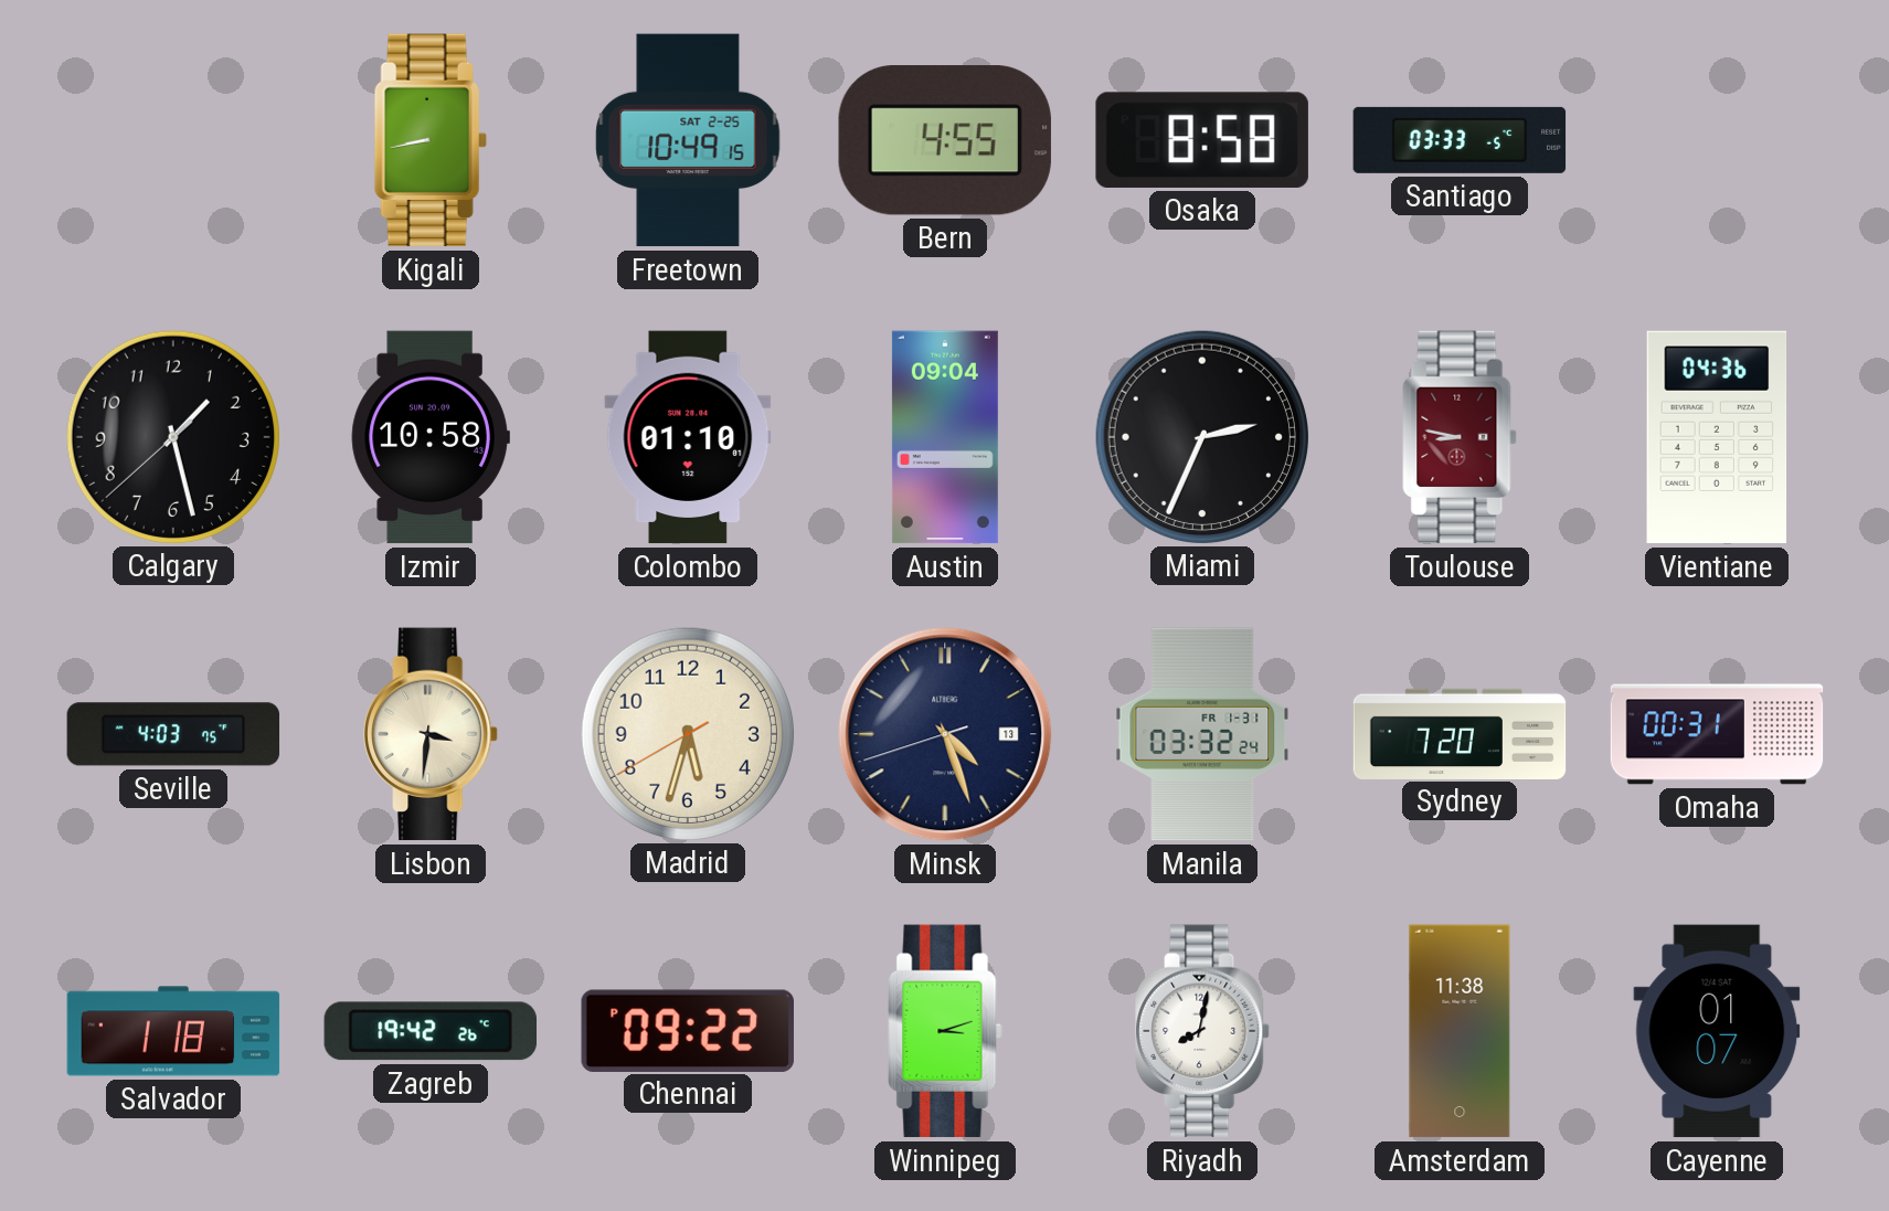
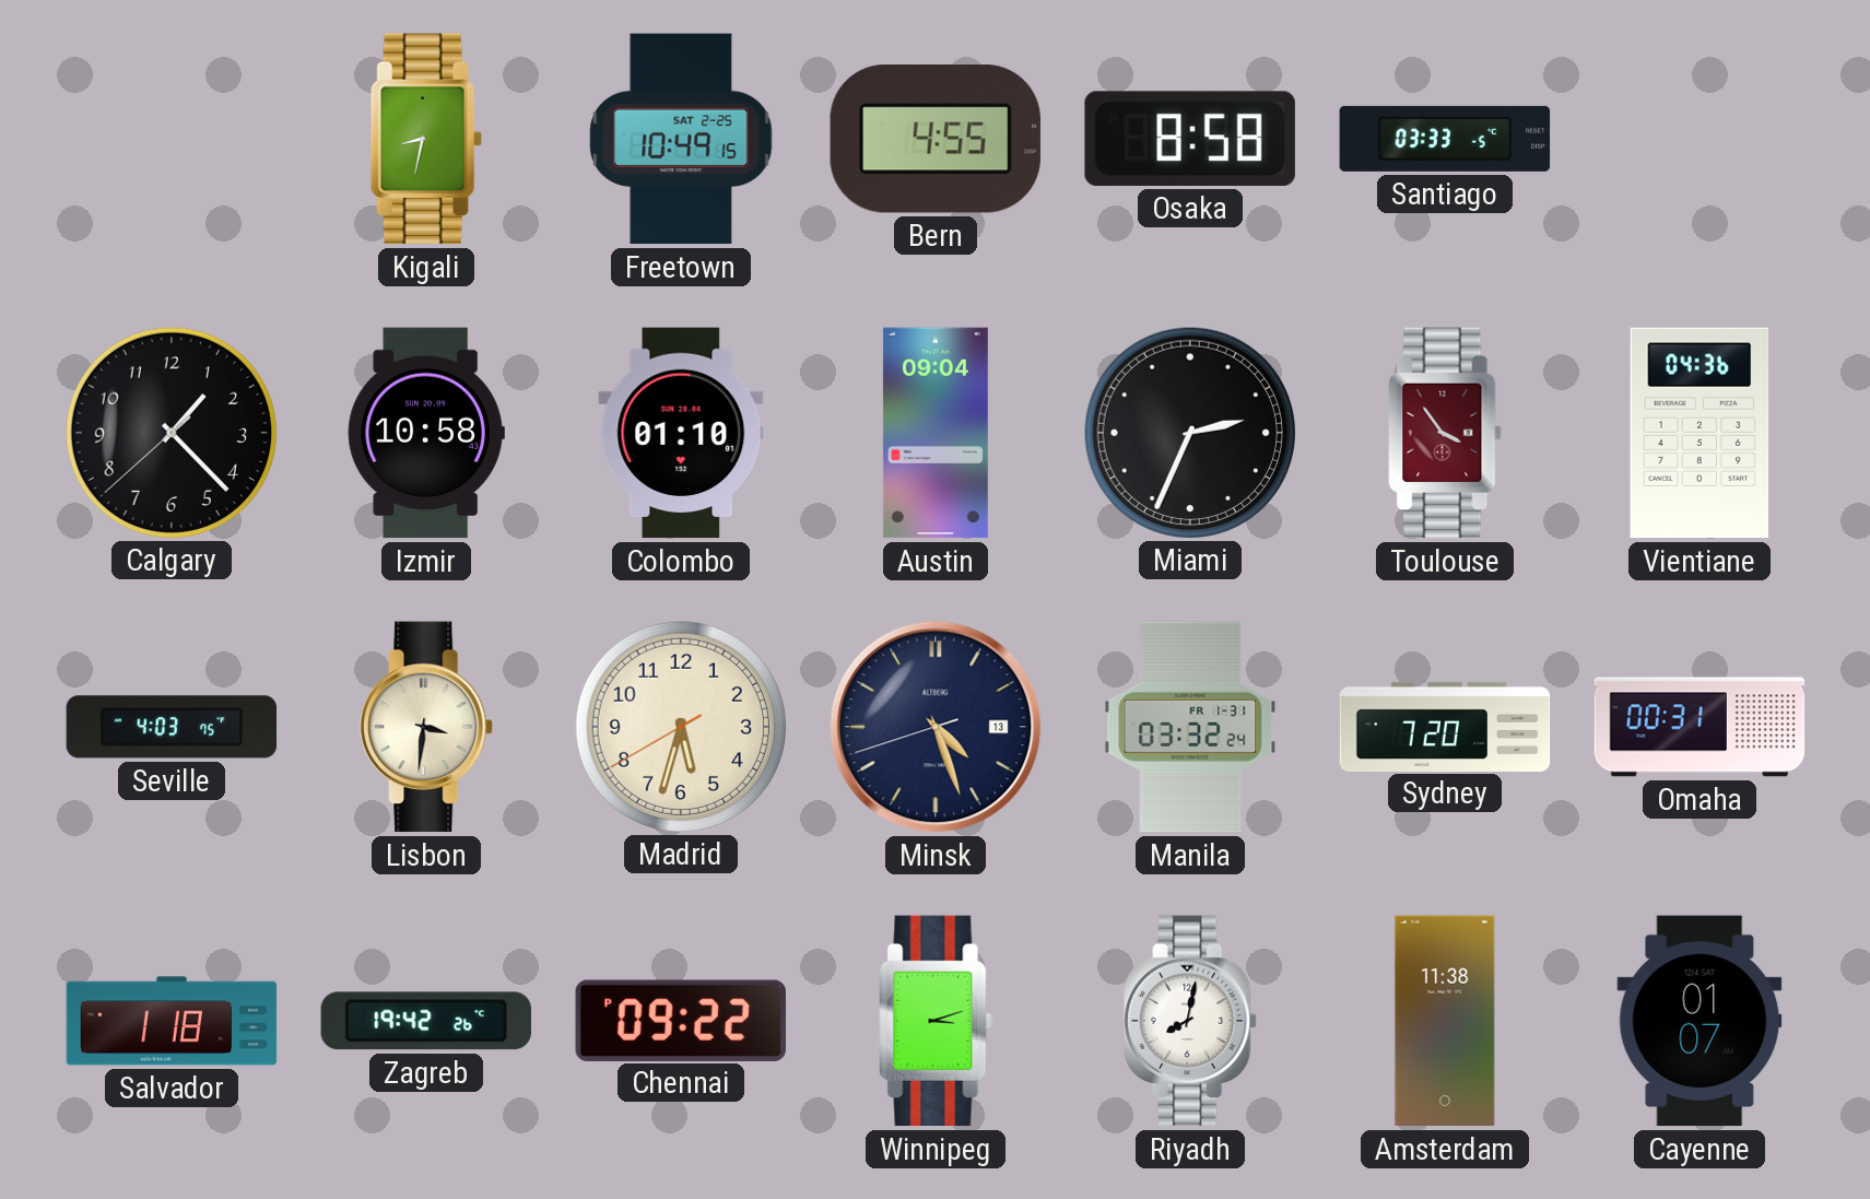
Kigali: 8:43 -> 8:32
Calgary: 1:27 -> 1:22
Toulouse: 8:47 -> 3:54
